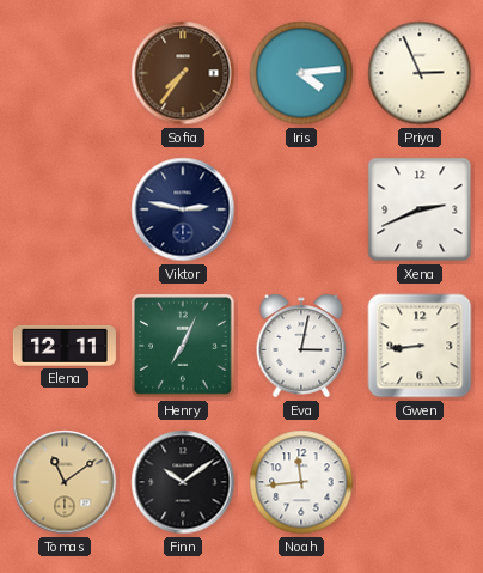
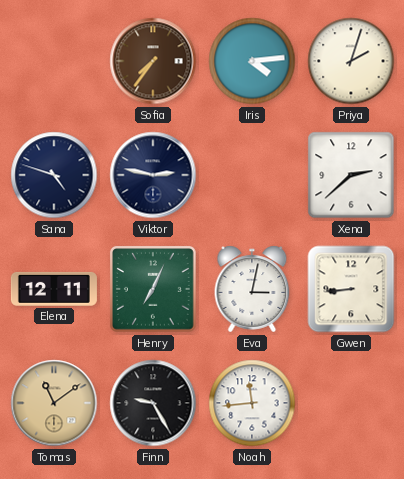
Priya: 2:56 -> 2:03
Sana: none -> 4:48
Xena: 2:41 -> 2:38
Finn: 10:09 -> 9:25
